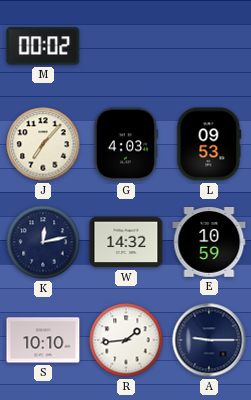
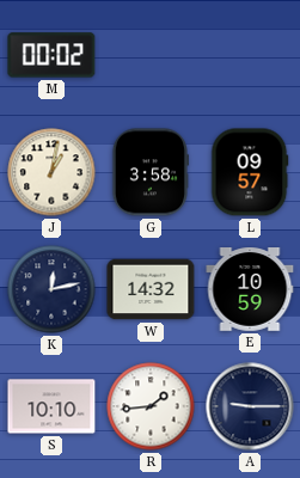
J: 7:07 -> 1:02
G: 4:03 -> 3:58
L: 09:53 -> 09:57
